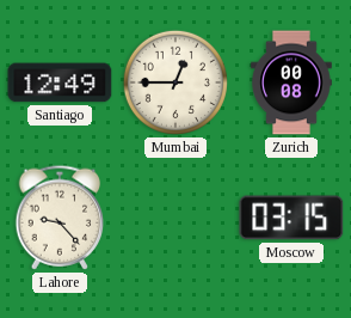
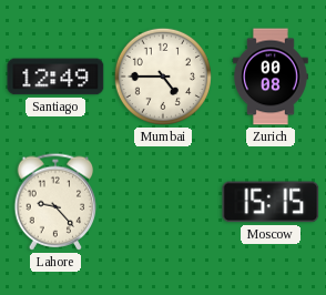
Mumbai: 12:45 -> 4:45
Moscow: 03:15 -> 15:15
